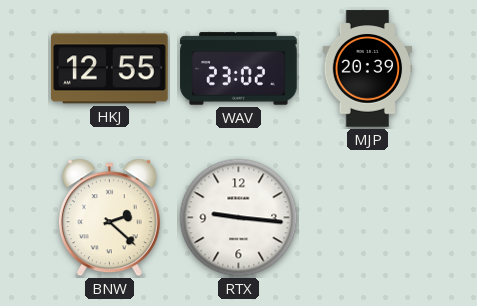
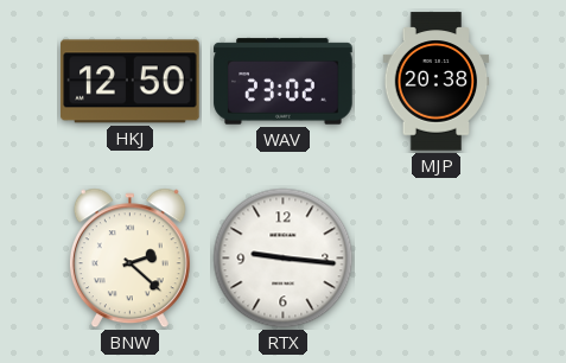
HKJ: 12:55 -> 12:50
MJP: 20:39 -> 20:38
